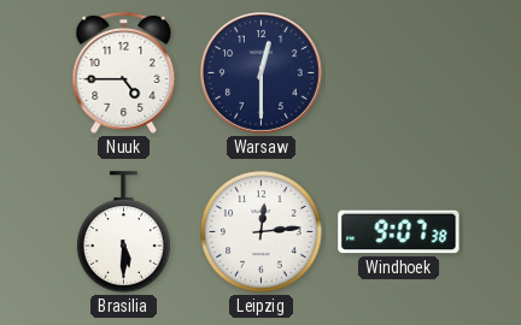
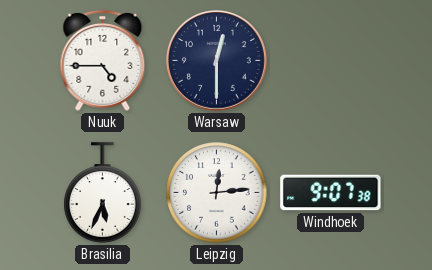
Brasilia: 5:30 -> 5:34
